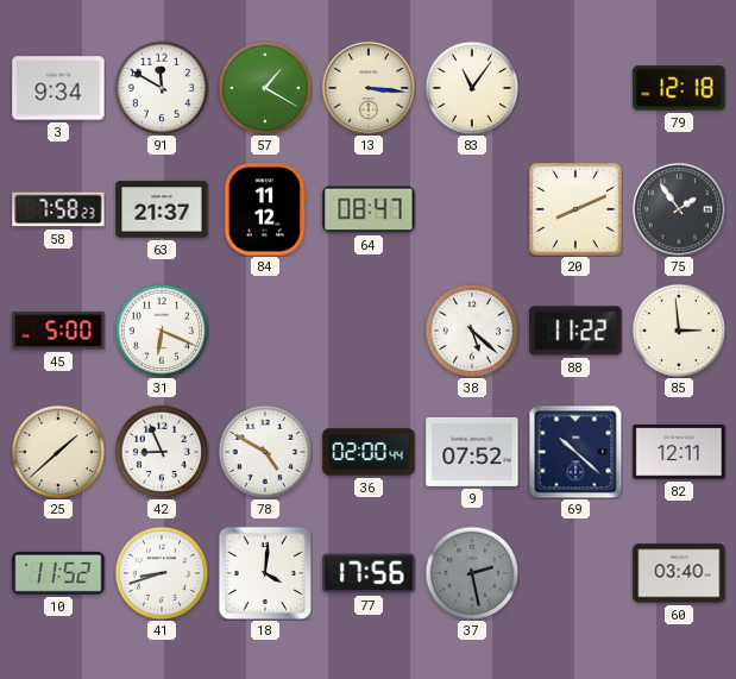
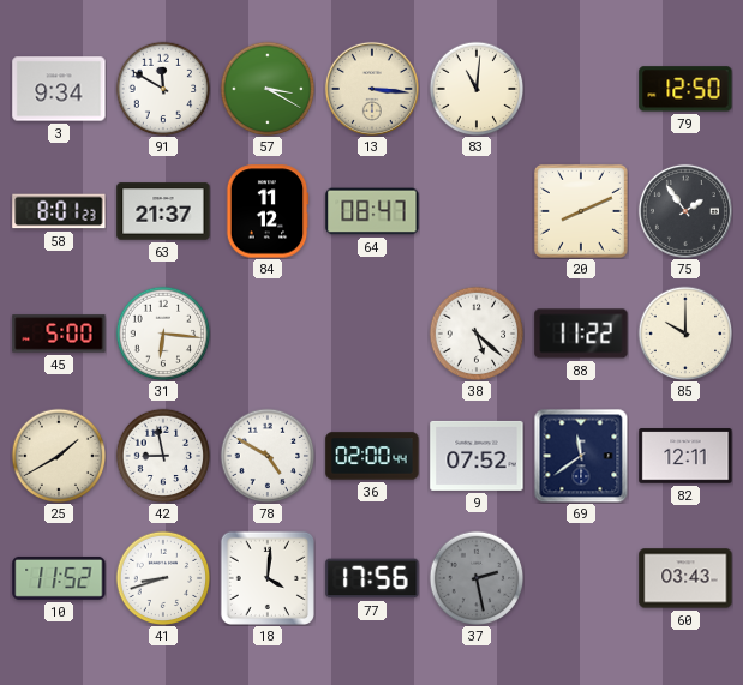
57: 1:20 -> 3:20
83: 11:06 -> 11:01
79: 12:18 -> 12:50
58: 7:58 -> 8:01
31: 6:19 -> 6:16
85: 2:59 -> 10:00
25: 1:38 -> 1:40
42: 8:56 -> 8:58
69: 10:22 -> 11:39
60: 03:40 -> 03:43
